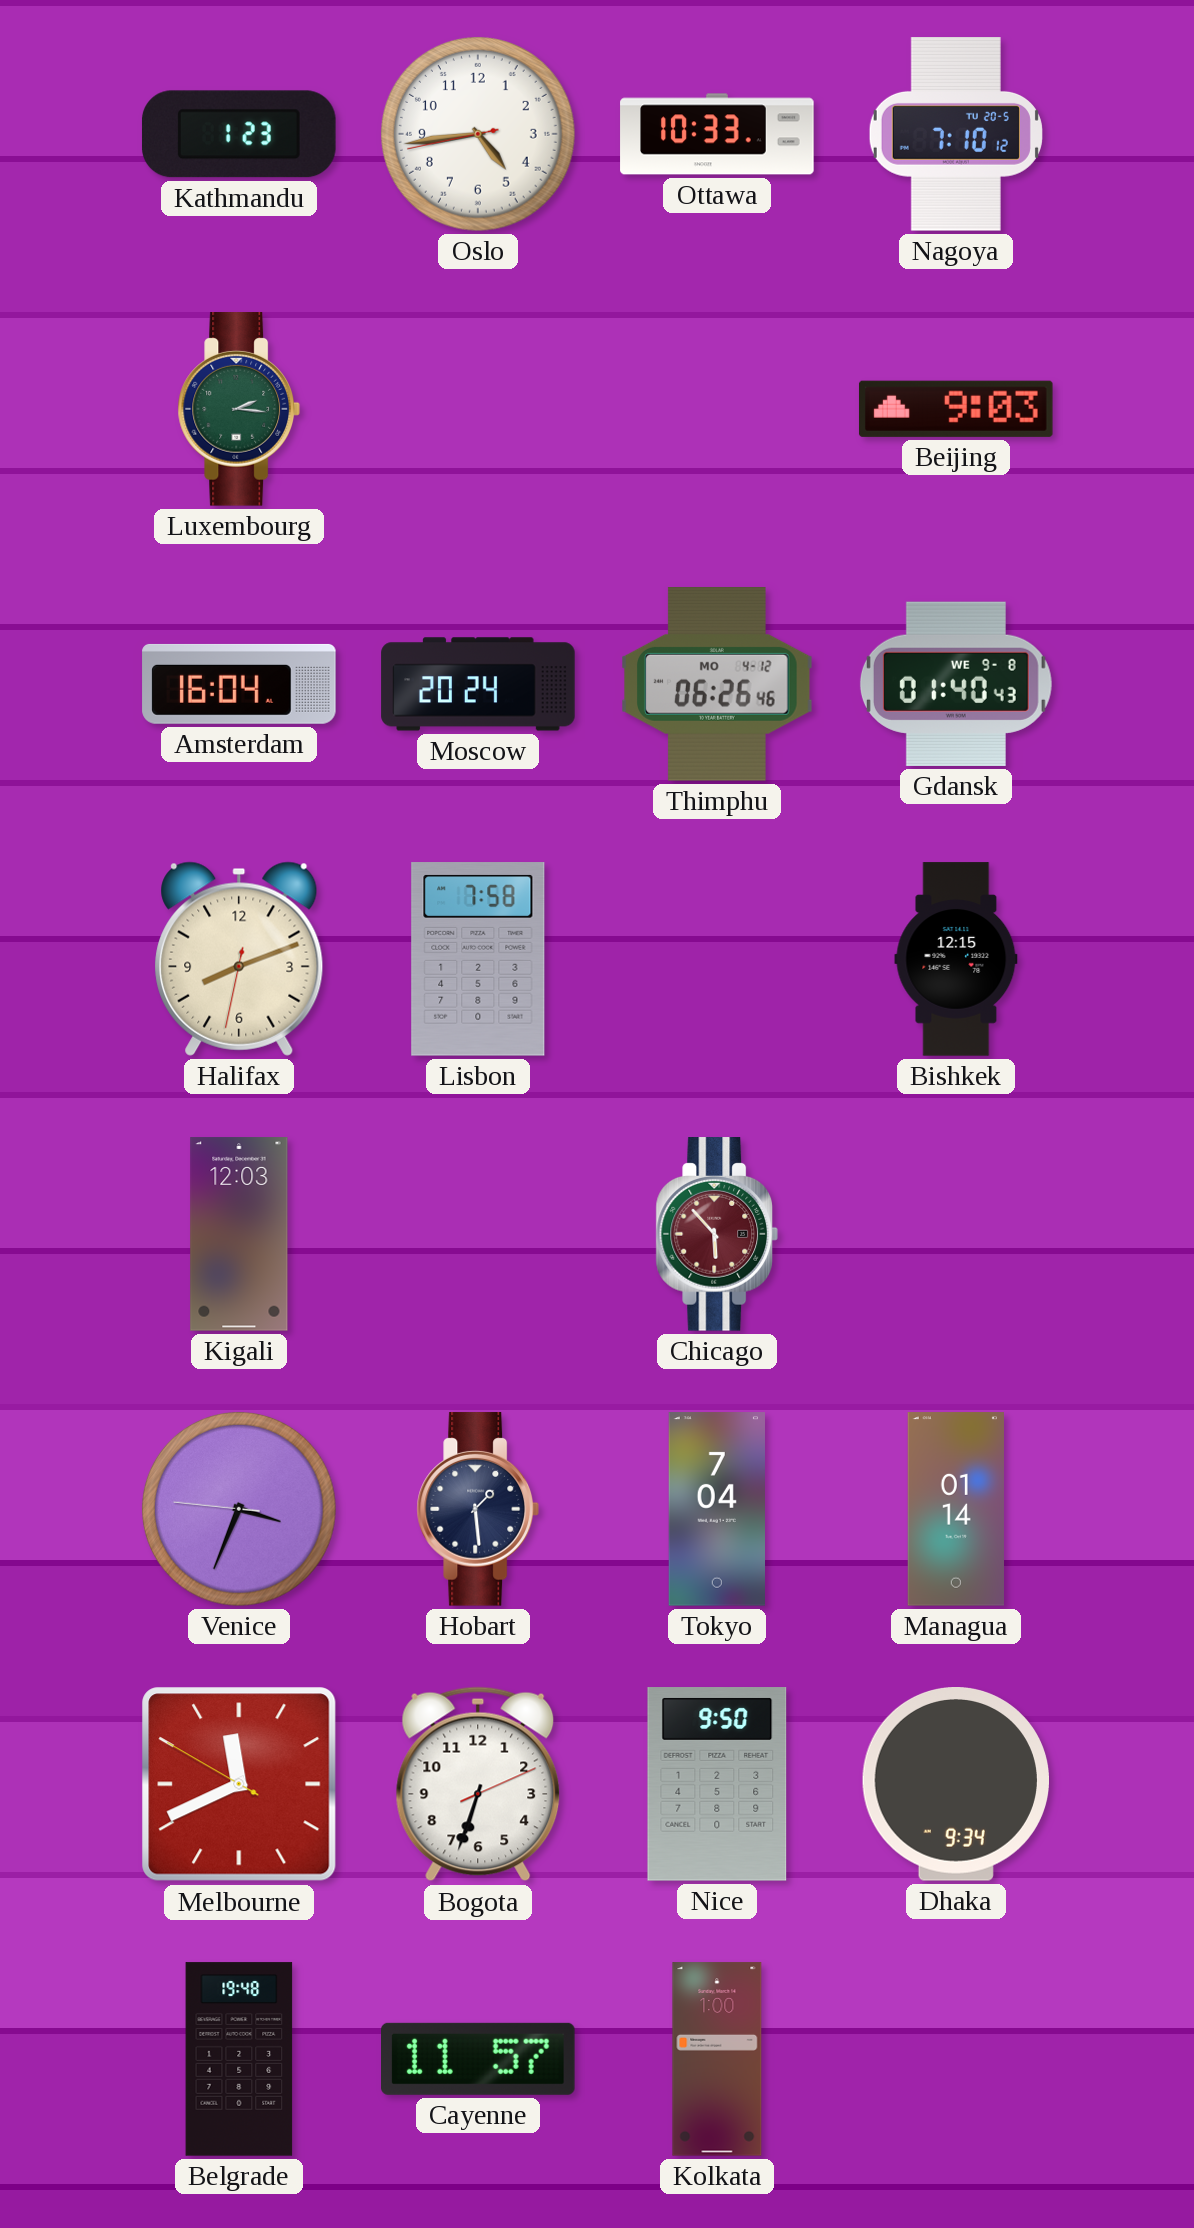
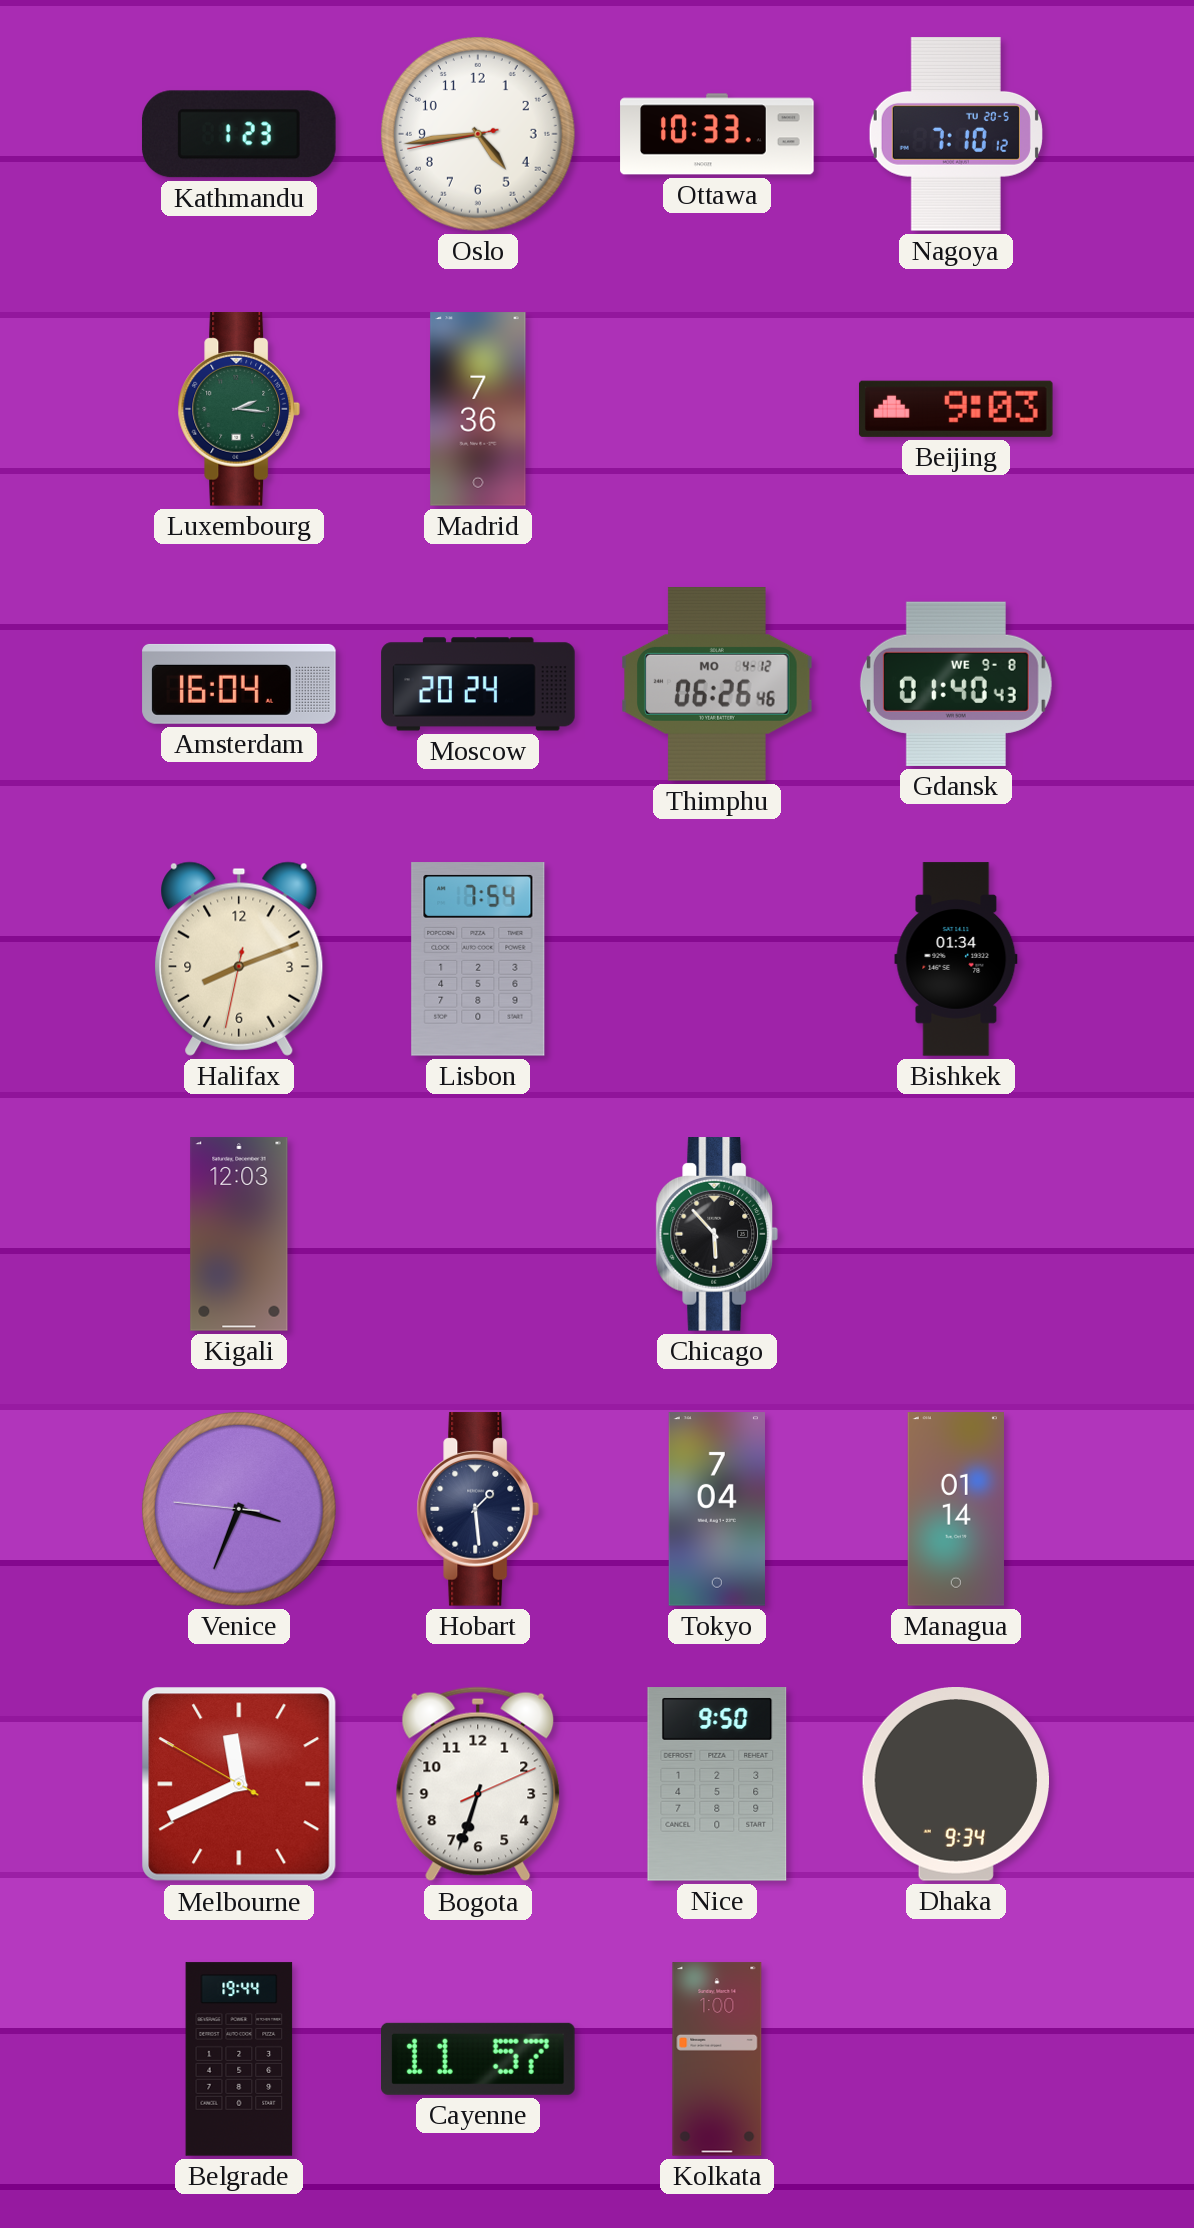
Madrid: none -> 7:36
Lisbon: 7:58 -> 7:54
Bishkek: 12:15 -> 01:34
Chicago dial: burgundy -> black
Belgrade: 19:48 -> 19:44
